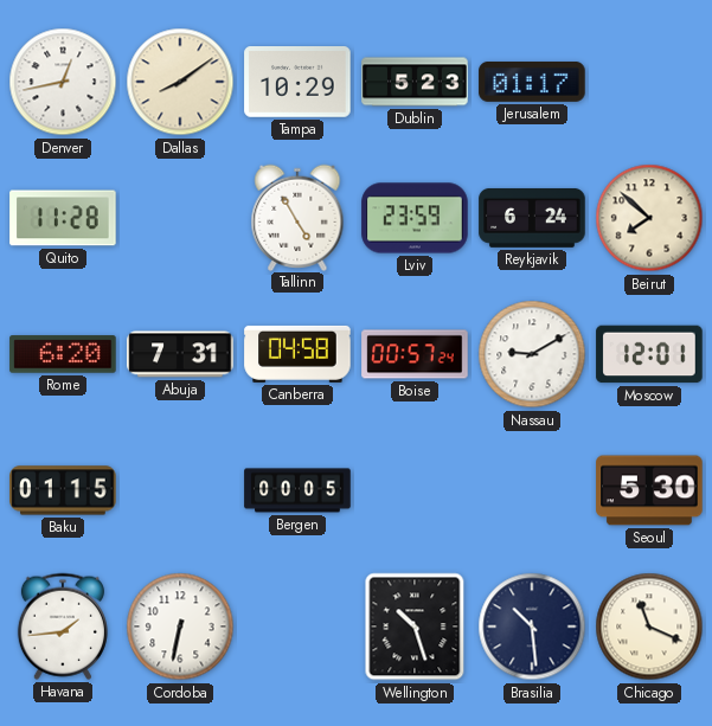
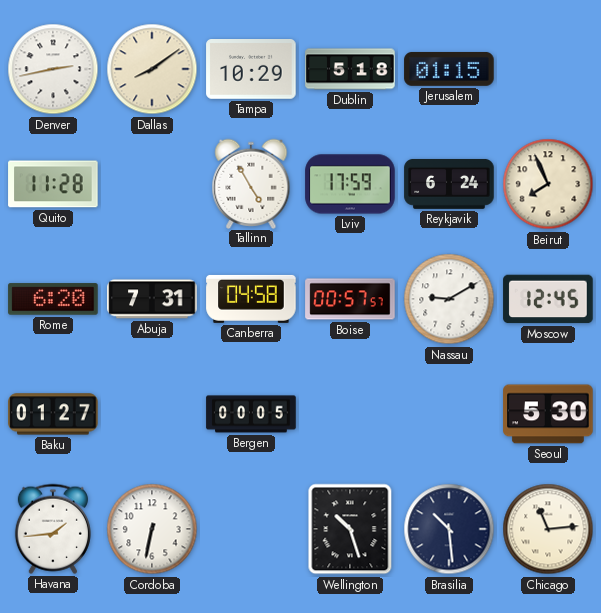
Denver: 12:43 -> 2:43
Dublin: 5:23 -> 5:18
Jerusalem: 01:17 -> 01:15
Lviv: 23:59 -> 17:59
Beirut: 7:52 -> 7:56
Boise: 00:57:24 -> 00:57:57
Moscow: 12:01 -> 12:45
Baku: 01:15 -> 01:27
Chicago: 11:19 -> 11:14
